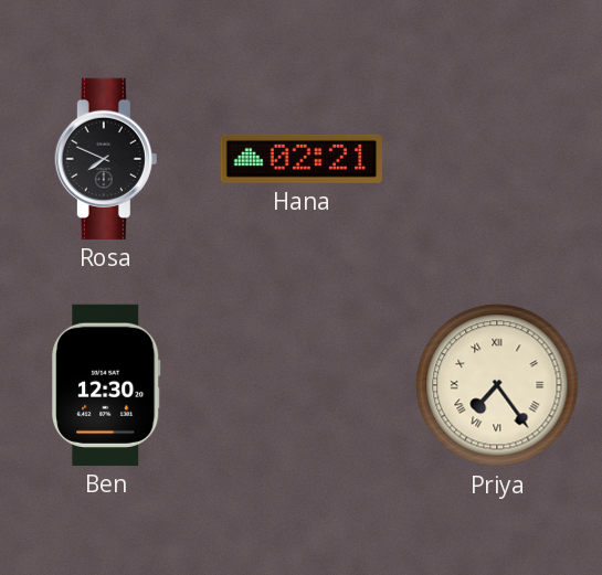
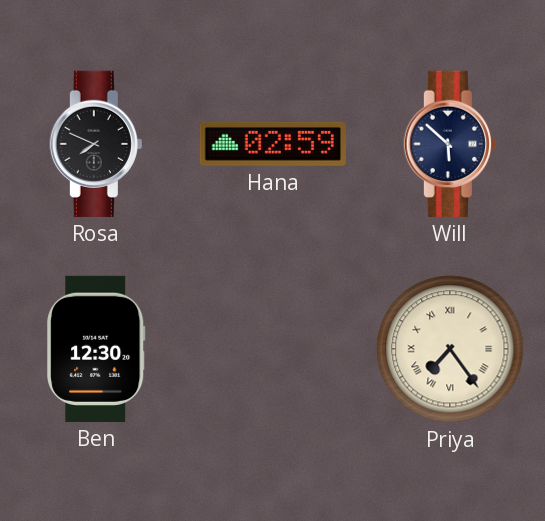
Hana: 02:21 -> 02:59
Will: none -> 5:52
